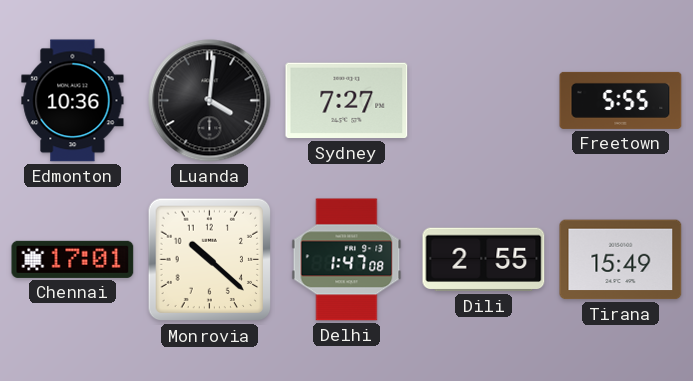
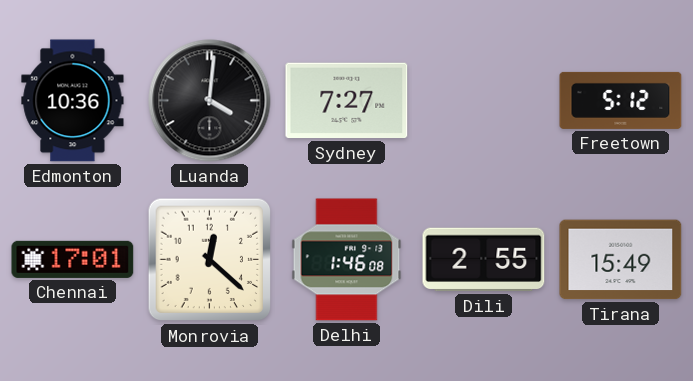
Freetown: 5:55 -> 5:12
Monrovia: 10:22 -> 12:22
Delhi: 1:47 -> 1:46
